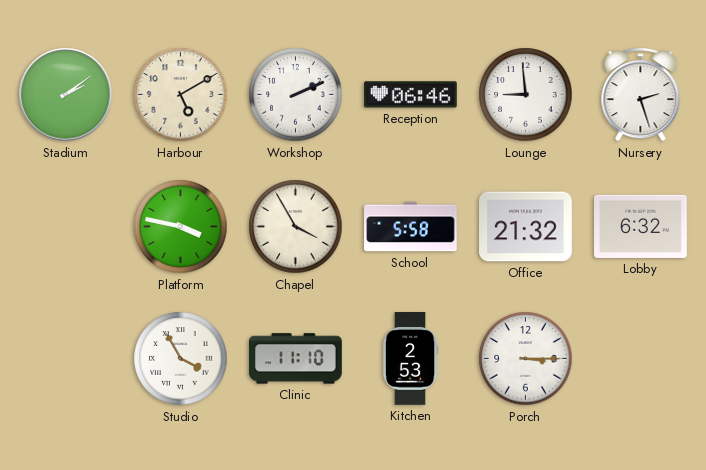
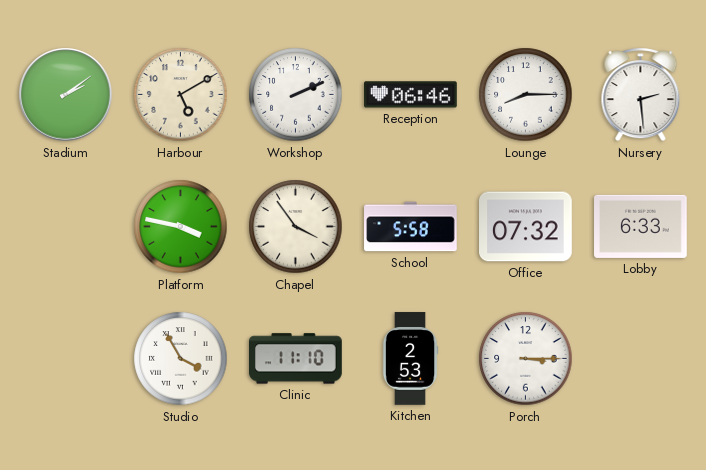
Lounge: 8:59 -> 8:15
Nursery: 2:27 -> 2:29
Chapel: 3:55 -> 3:54
Office: 21:32 -> 07:32
Lobby: 6:32 -> 6:33
